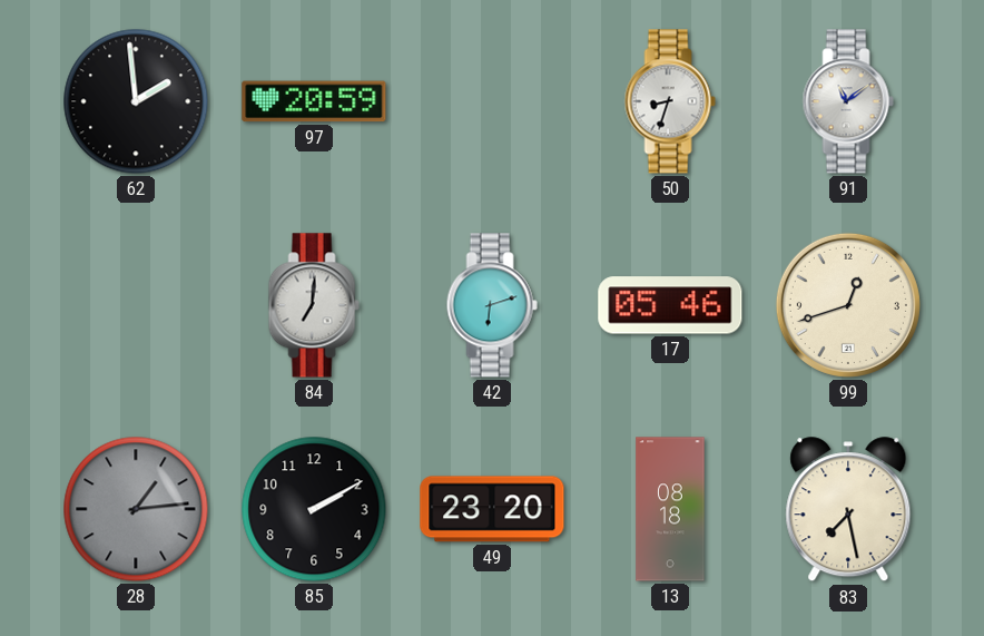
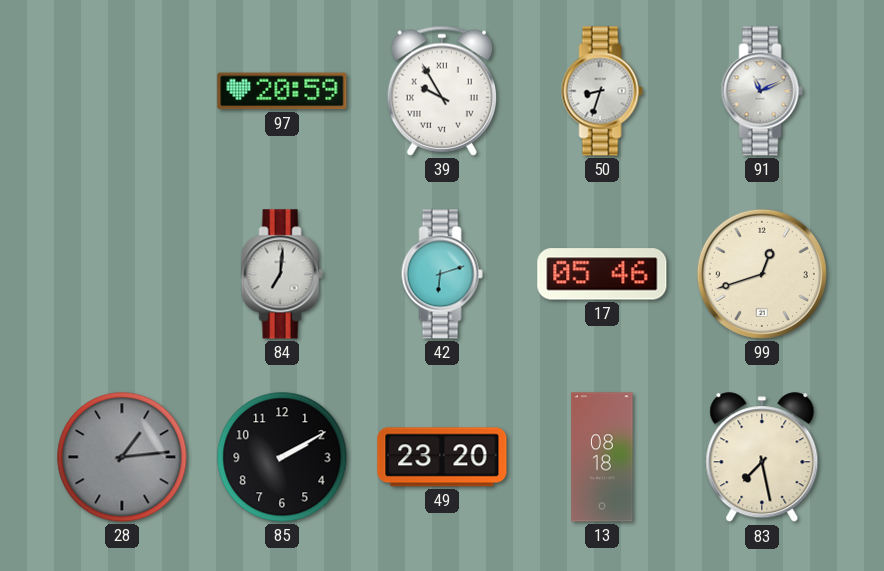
62: 1:59 -> none
39: none -> 9:55
91: 11:09 -> 11:11
